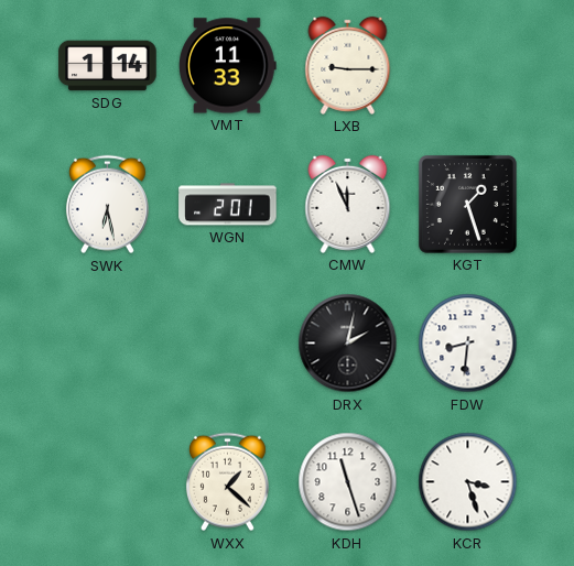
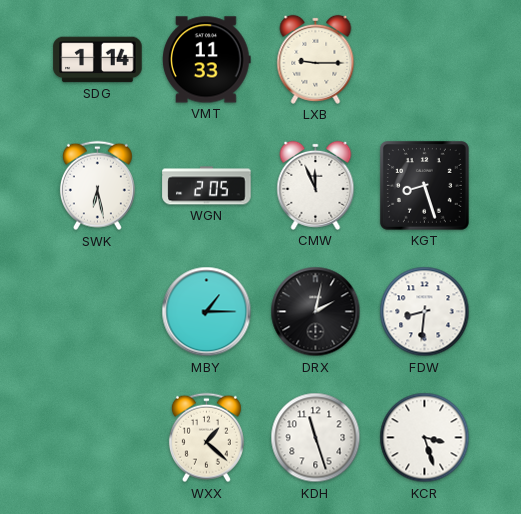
WGN: 2:01 -> 2:05
KGT: 1:27 -> 8:27
MBY: none -> 1:15
